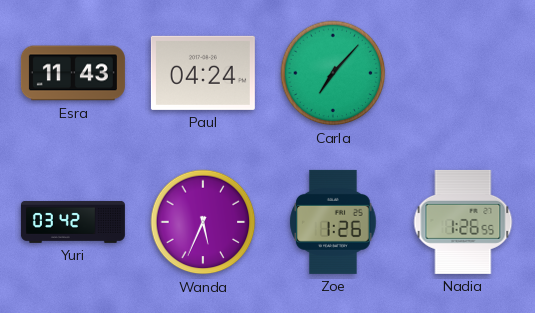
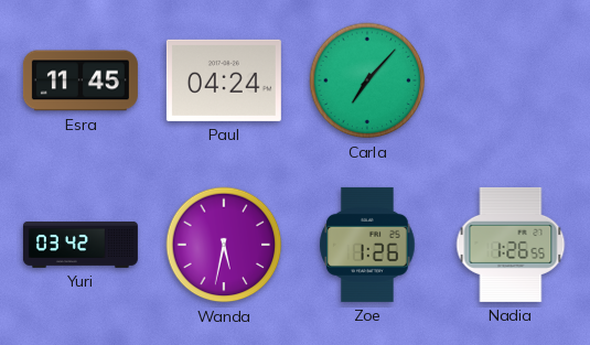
Esra: 11:43 -> 11:45
Wanda: 5:34 -> 5:32
